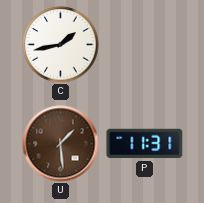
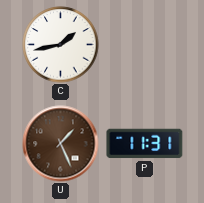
U: 1:29 -> 1:26
